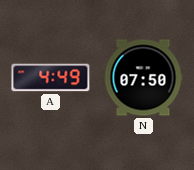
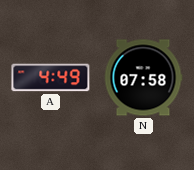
N: 07:50 -> 07:58
